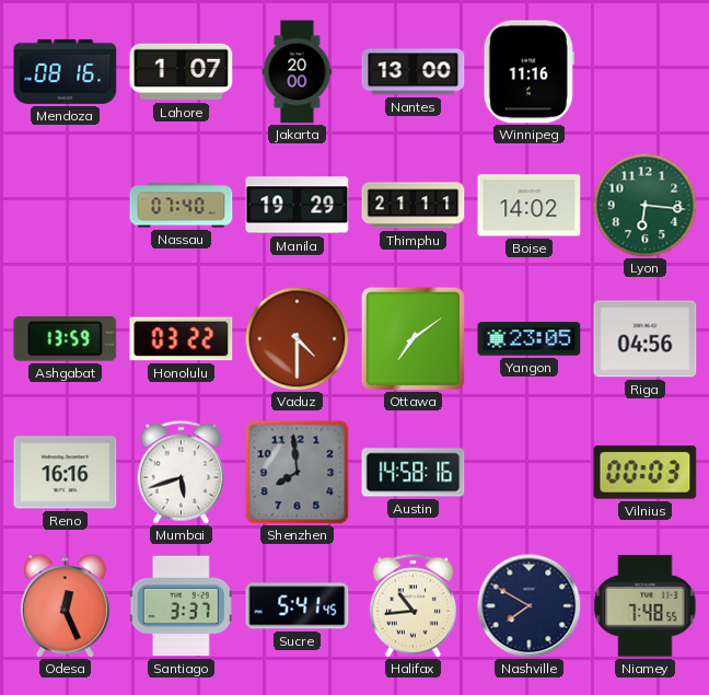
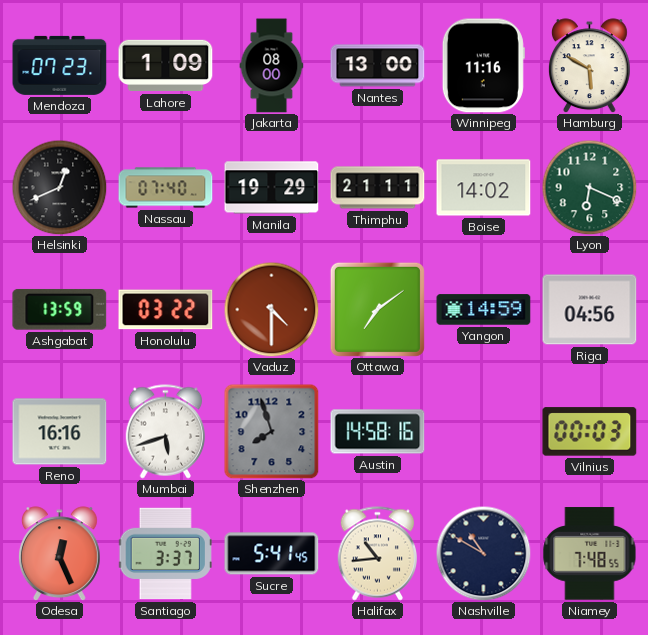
Mendoza: 08:16 -> 07:23
Lahore: 1:07 -> 1:09
Jakarta: 20:00 -> 08:00
Hamburg: none -> 5:50
Helsinki: none -> 12:41
Lyon: 6:16 -> 6:19
Yangon: 23:05 -> 14:59
Shenzhen: 7:59 -> 7:57
Nashville: 7:50 -> 10:50
